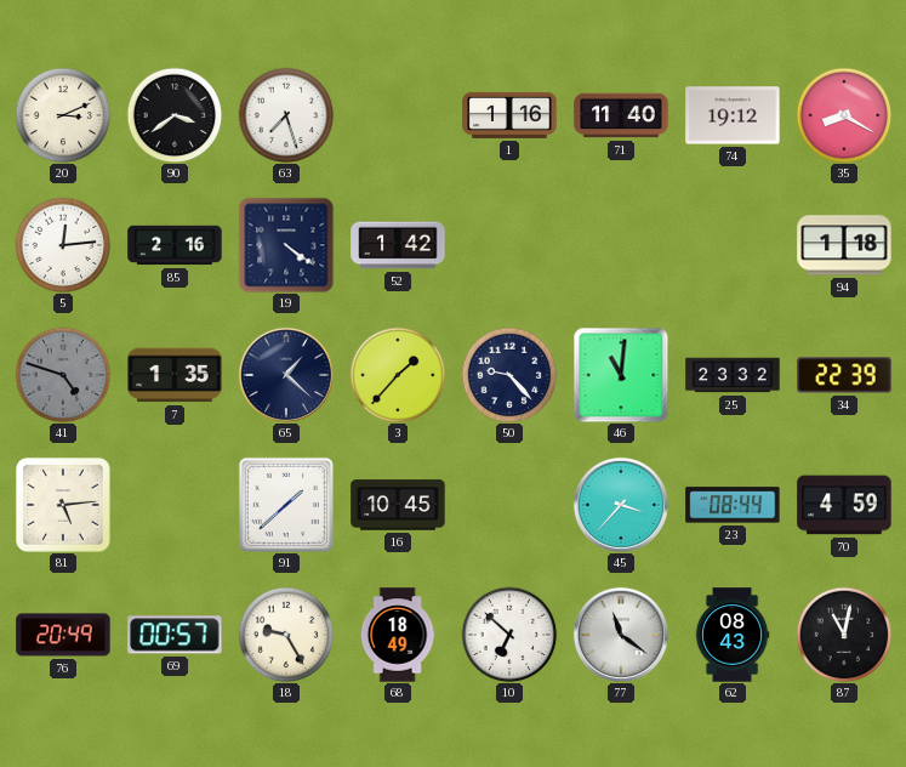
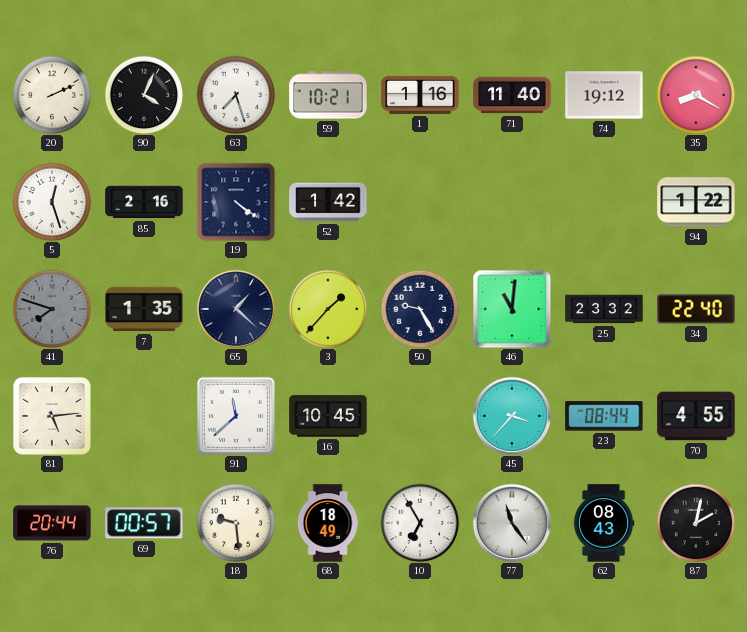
20: 3:11 -> 2:11
90: 3:39 -> 4:04
59: none -> 10:21
5: 12:14 -> 12:27
94: 1:18 -> 1:22
41: 4:48 -> 7:48
50: 9:23 -> 9:25
34: 22:39 -> 22:40
91: 1:38 -> 11:38
70: 4:59 -> 4:55
76: 20:49 -> 20:44
18: 9:25 -> 9:29
10: 6:52 -> 6:55
77: 11:21 -> 11:24
87: 11:02 -> 2:02
